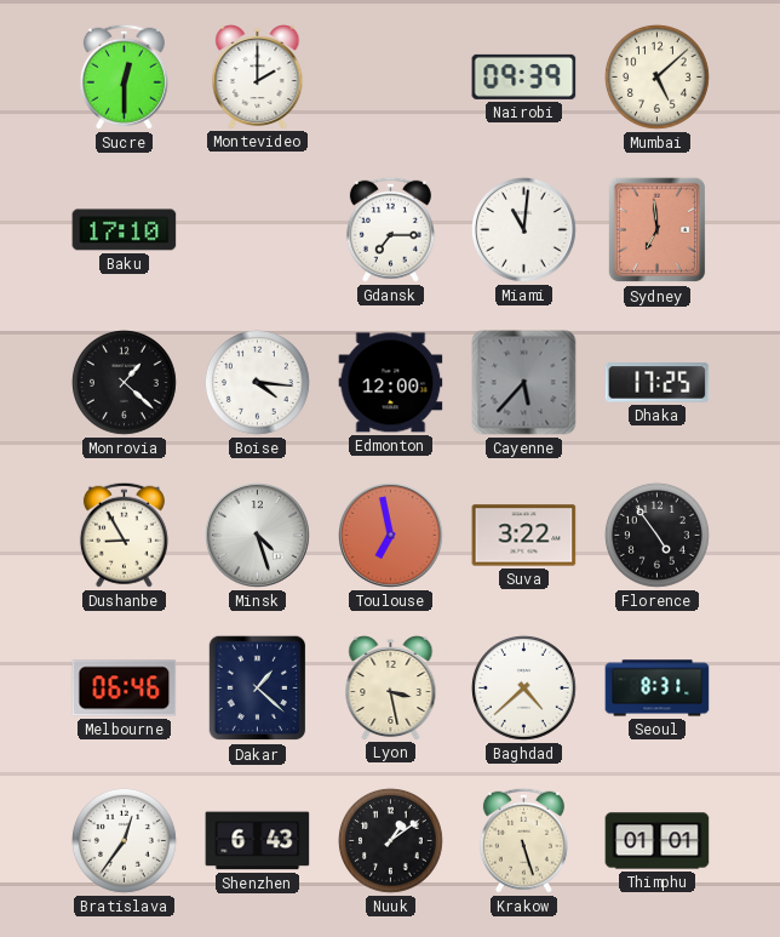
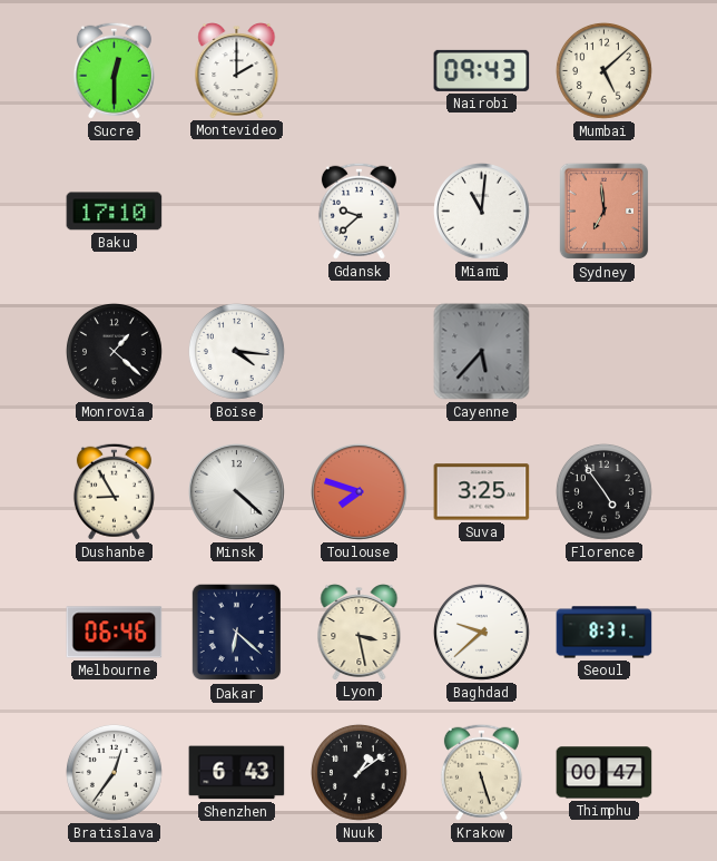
Nairobi: 09:39 -> 09:43
Gdansk: 7:15 -> 9:38
Edmonton: 12:00 -> none
Dhaka: 17:25 -> none
Minsk: 4:27 -> 4:22
Toulouse: 6:58 -> 7:48
Suva: 3:22 -> 3:25
Dakar: 1:22 -> 6:22
Baghdad: 4:38 -> 9:38
Thimphu: 01:01 -> 00:47
